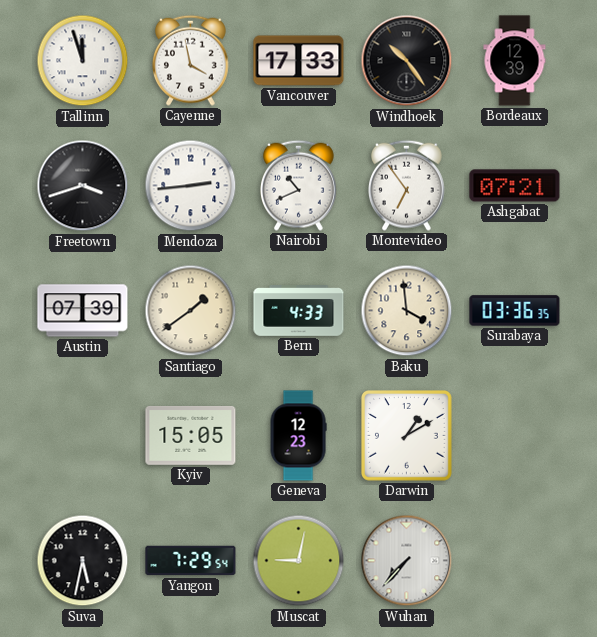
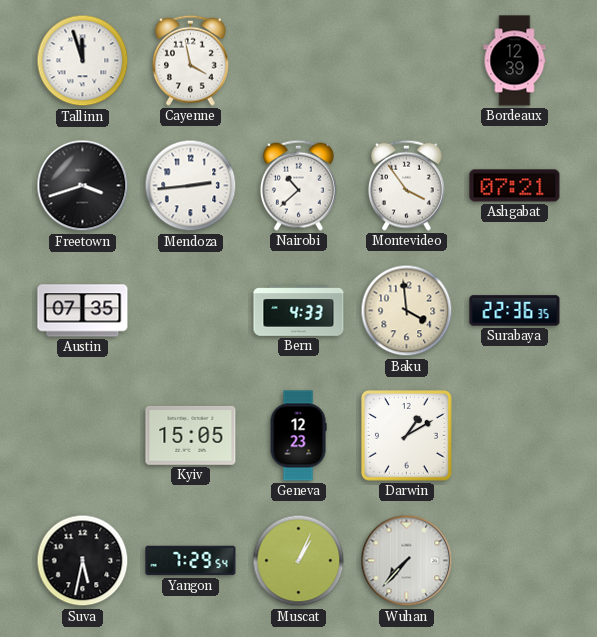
Vancouver: 17:33 -> none
Windhoek: 10:24 -> none
Nairobi: 10:41 -> 10:38
Montevideo: 6:54 -> 3:54
Austin: 07:39 -> 07:35
Santiago: 1:39 -> none
Surabaya: 03:36 -> 22:36
Muscat: 9:02 -> 1:04
